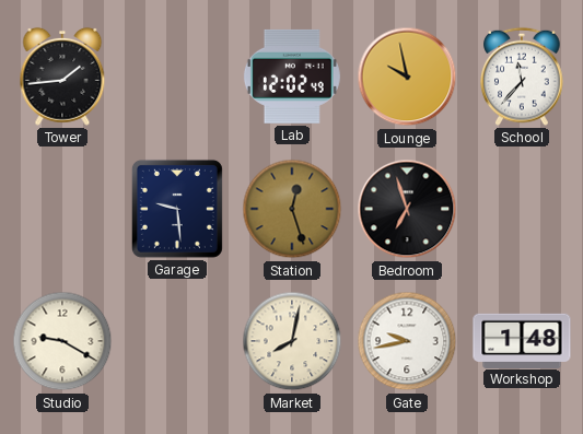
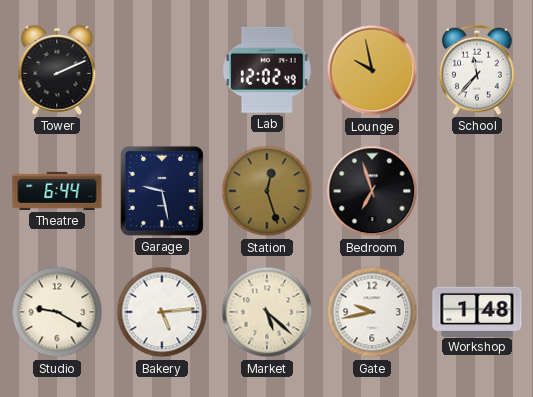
Tower: 1:44 -> 2:11
Theatre: none -> 6:44
Garage: 9:29 -> 9:28
Bakery: none -> 5:14
Market: 8:02 -> 5:22
